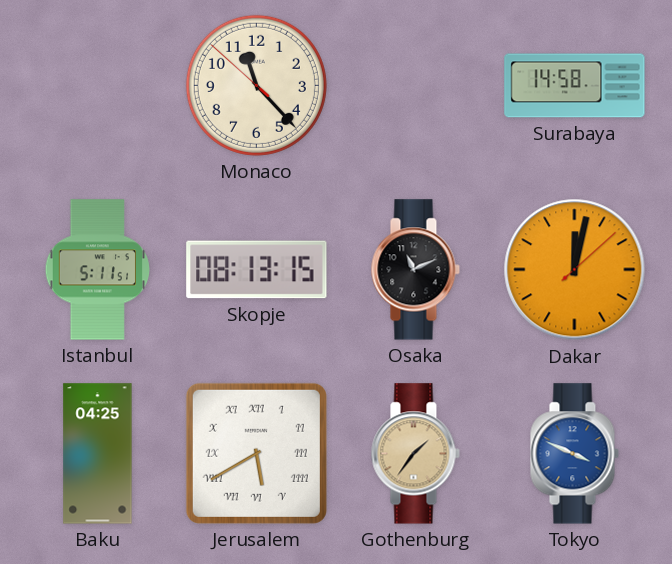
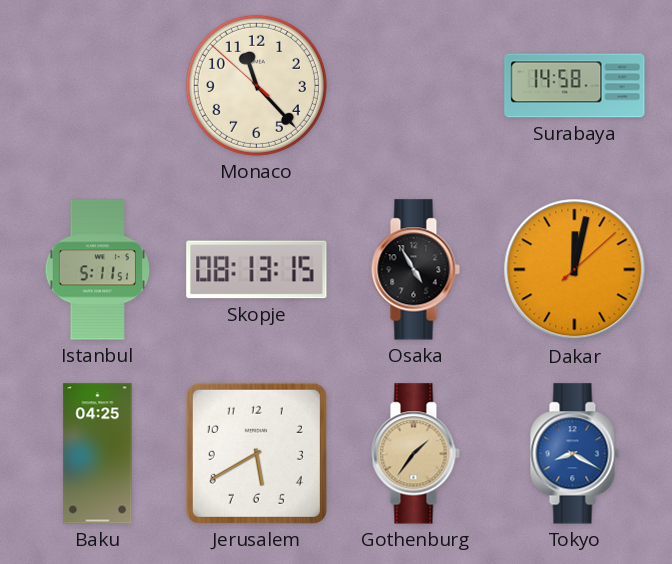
Osaka: 11:11 -> 4:55
Jerusalem numerals: Roman -> Arabic
Tokyo: 3:49 -> 8:20
